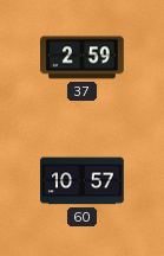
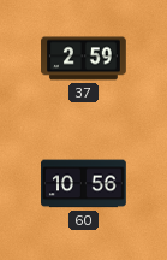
60: 10:57 -> 10:56
